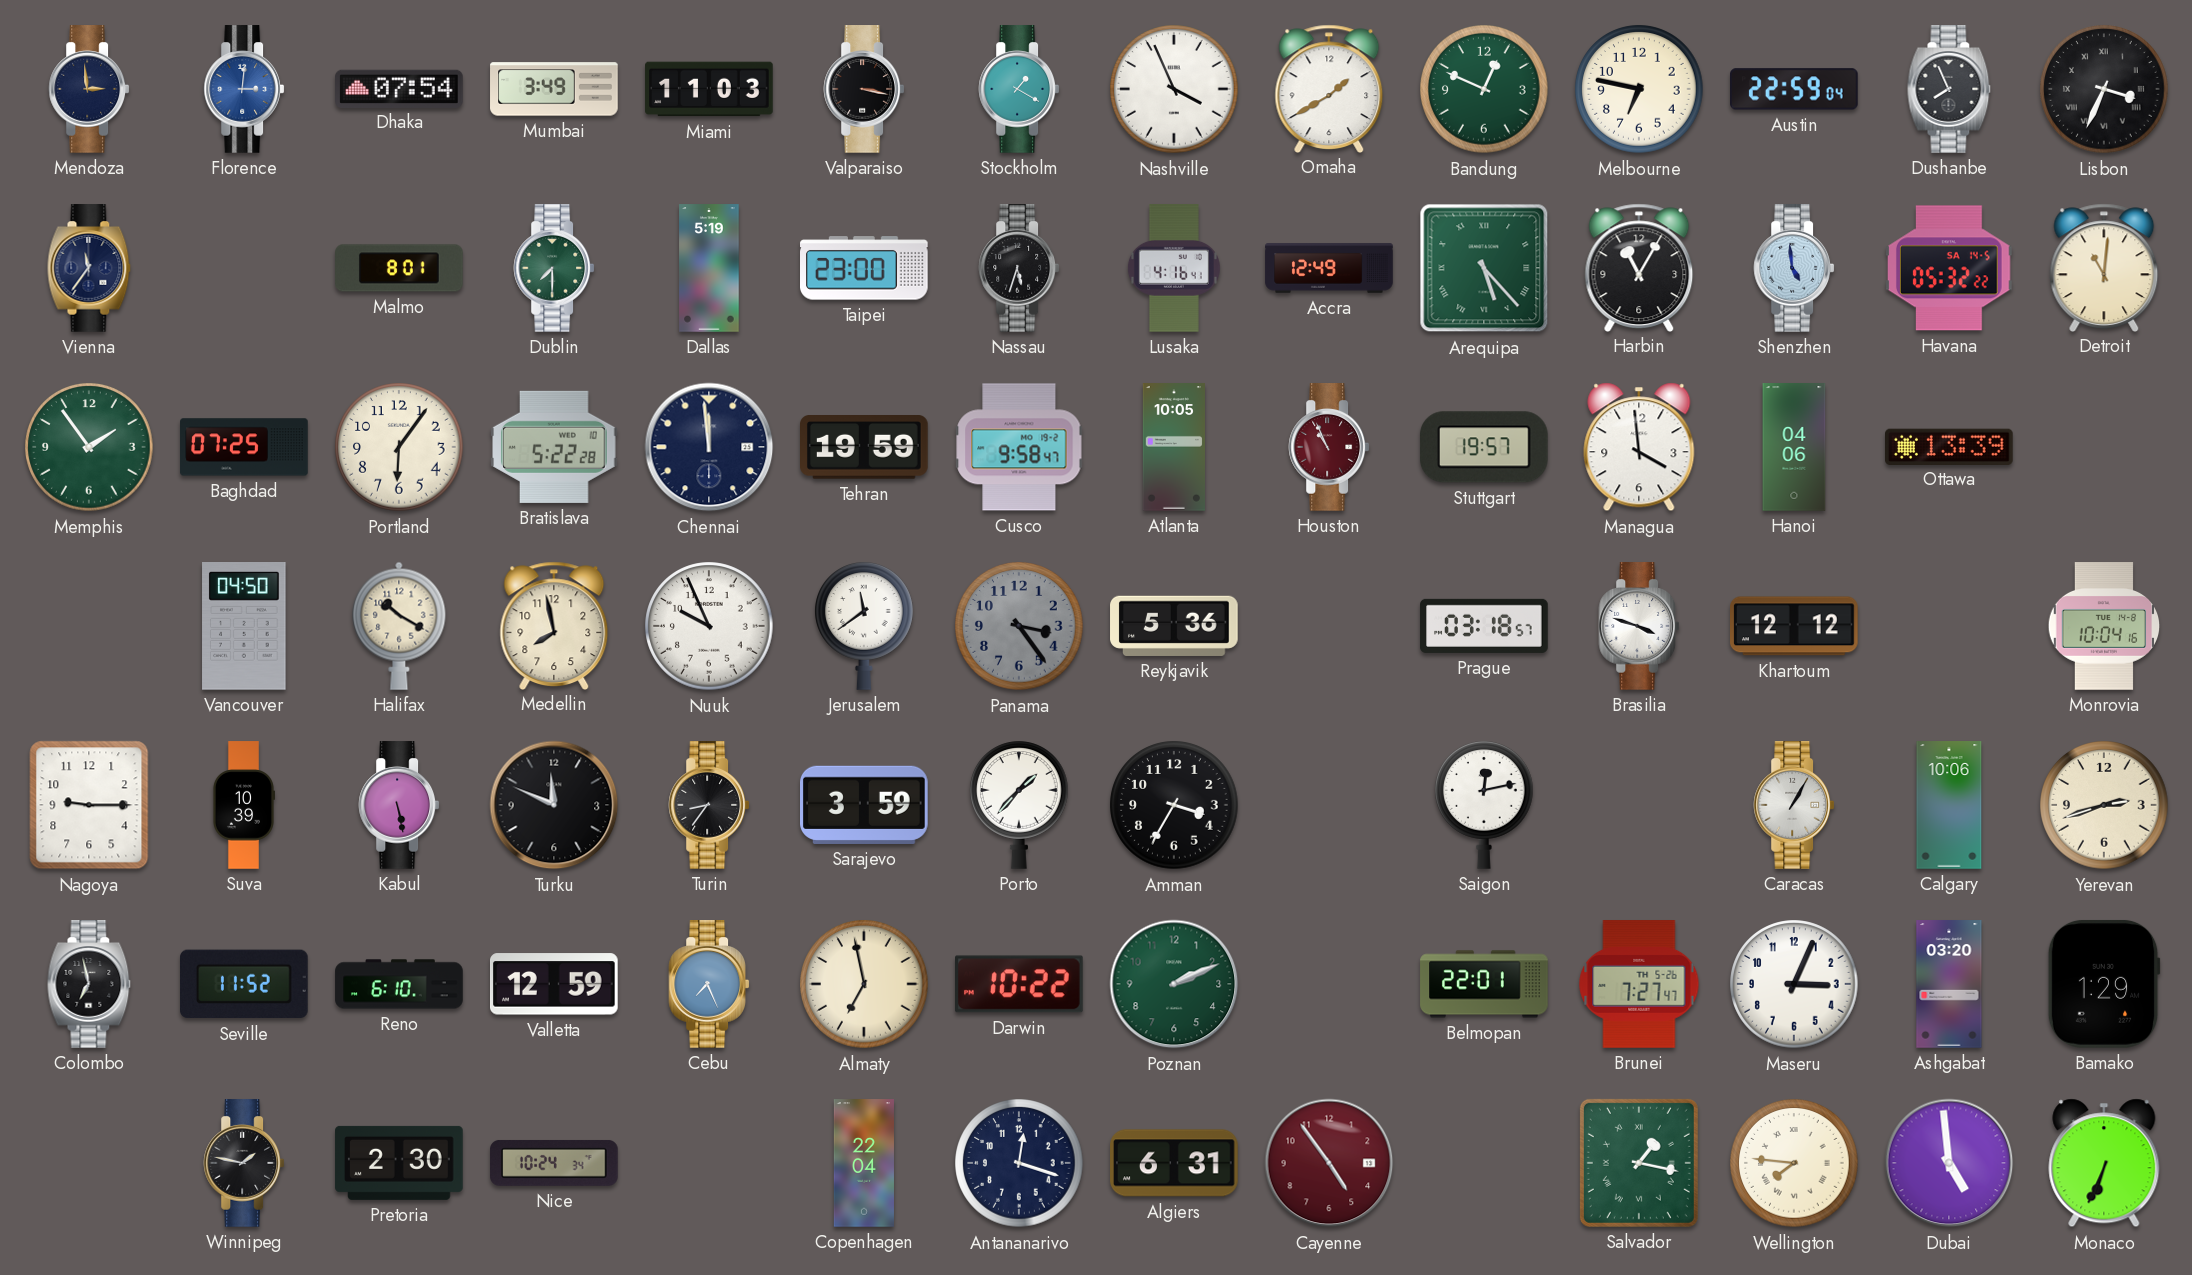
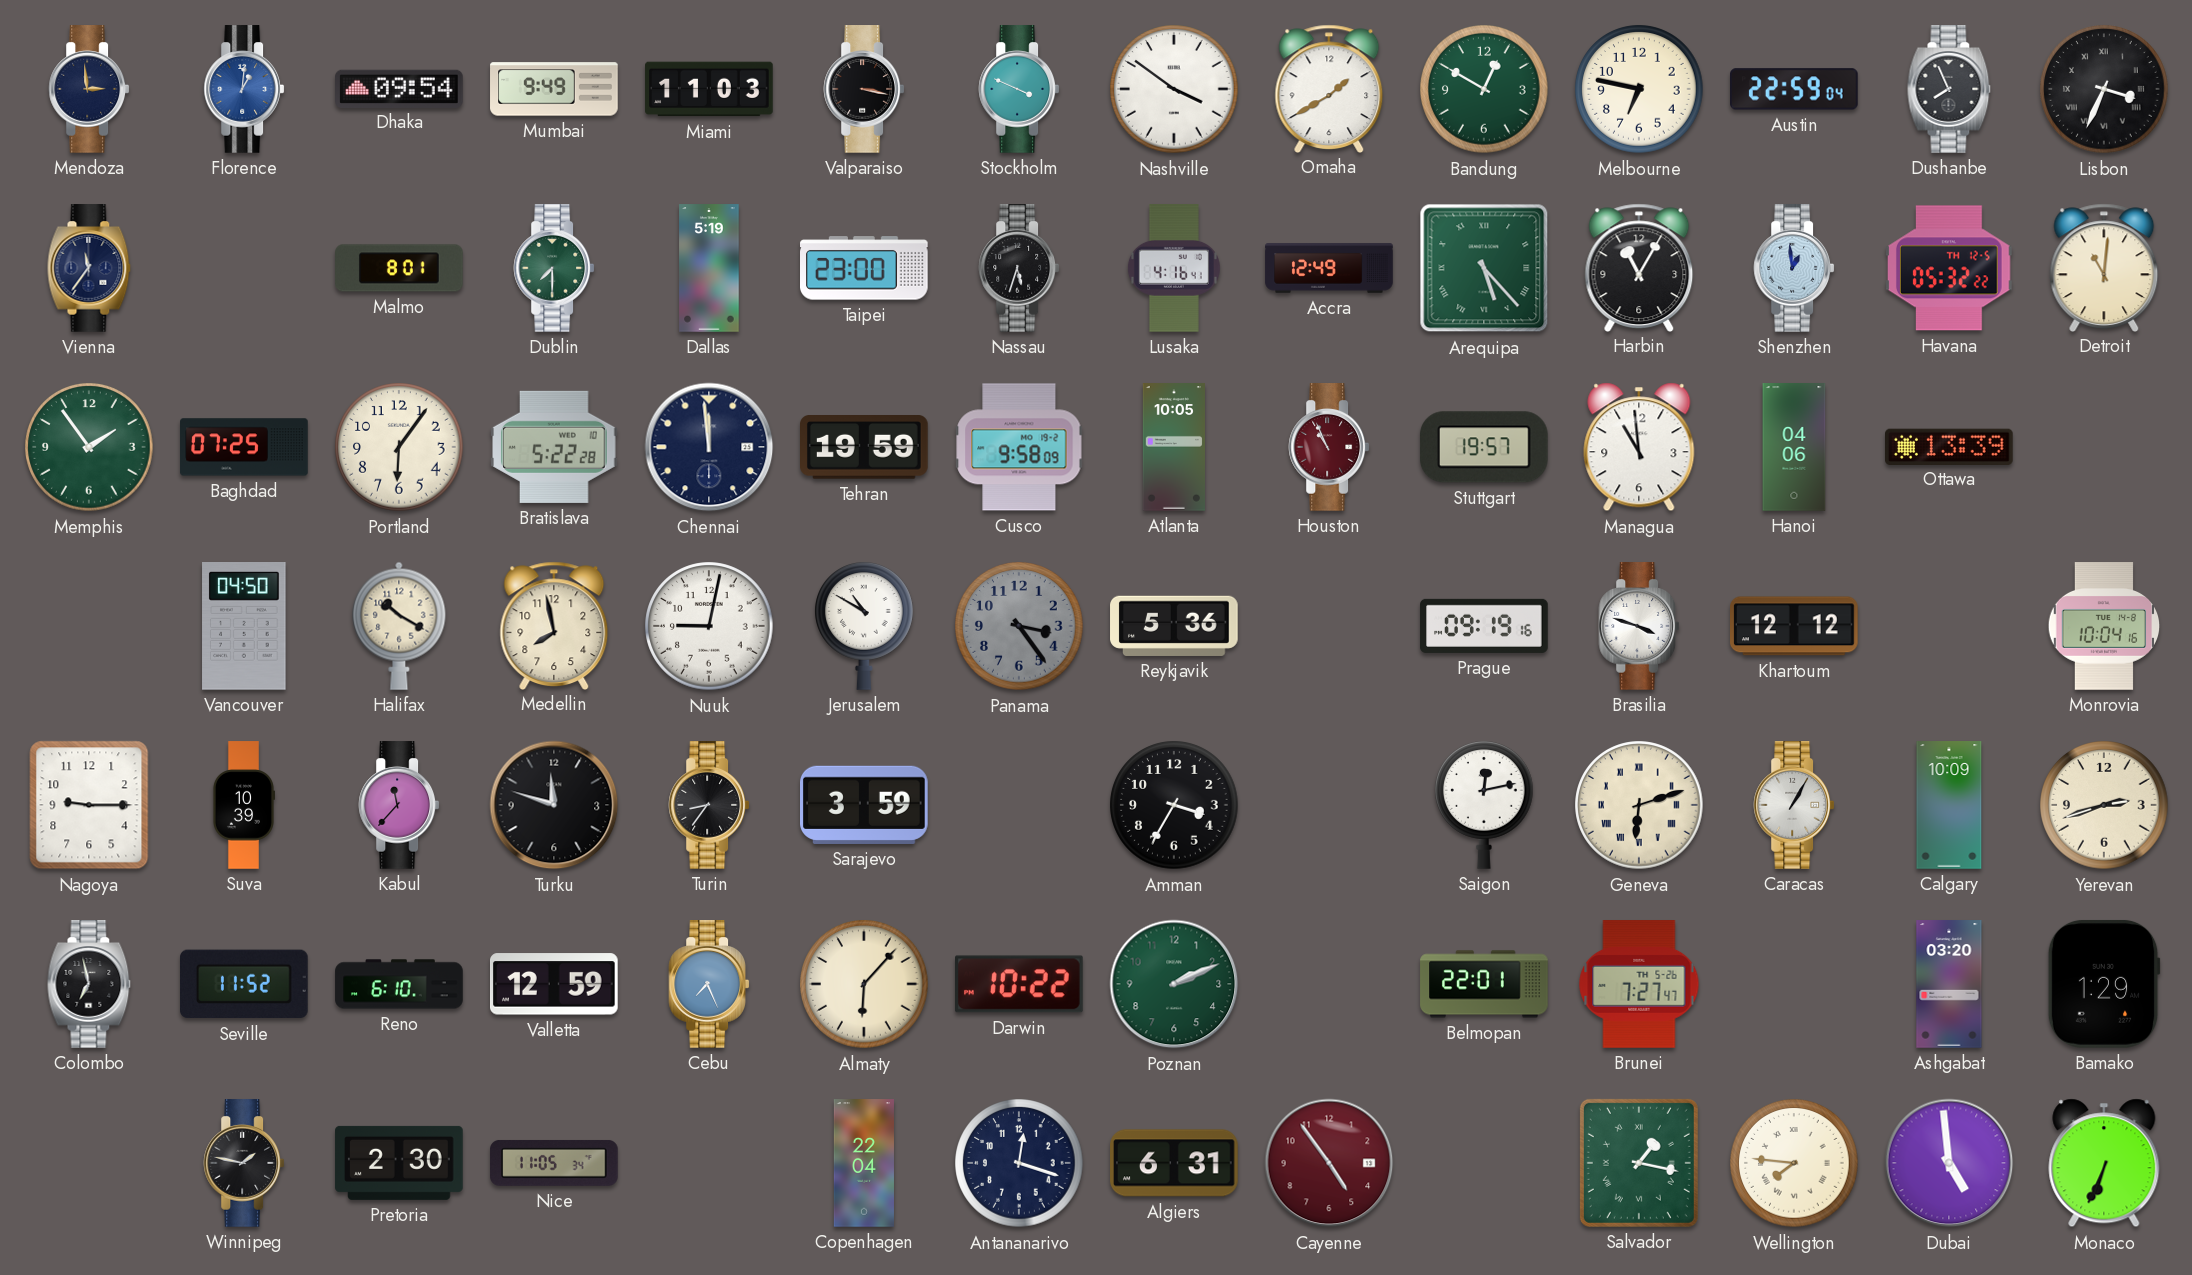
Florence: 3:01 -> 1:01
Dhaka: 07:54 -> 09:54
Mumbai: 3:49 -> 9:49
Stockholm: 1:20 -> 3:49
Nashville: 3:56 -> 3:51
Bandung: 12:49 -> 12:50
Shenzhen: 4:59 -> 12:59
Havana date: SA 14-5 -> TH 12-5
Cusco: 9:58:47 -> 9:58:09
Managua: 3:59 -> 10:59
Nuuk: 9:56 -> 9:02
Jerusalem: 11:39 -> 10:50
Prague: 03:18 -> 09:19
Kabul: 5:28 -> 11:37
Turku: 11:49 -> 11:48
Porto: 1:37 -> none
Geneva: none -> 6:12
Calgary: 10:06 -> 10:09
Almaty: 6:58 -> 6:07
Maseru: 3:04 -> none
Nice: 10:24 -> 11:05
